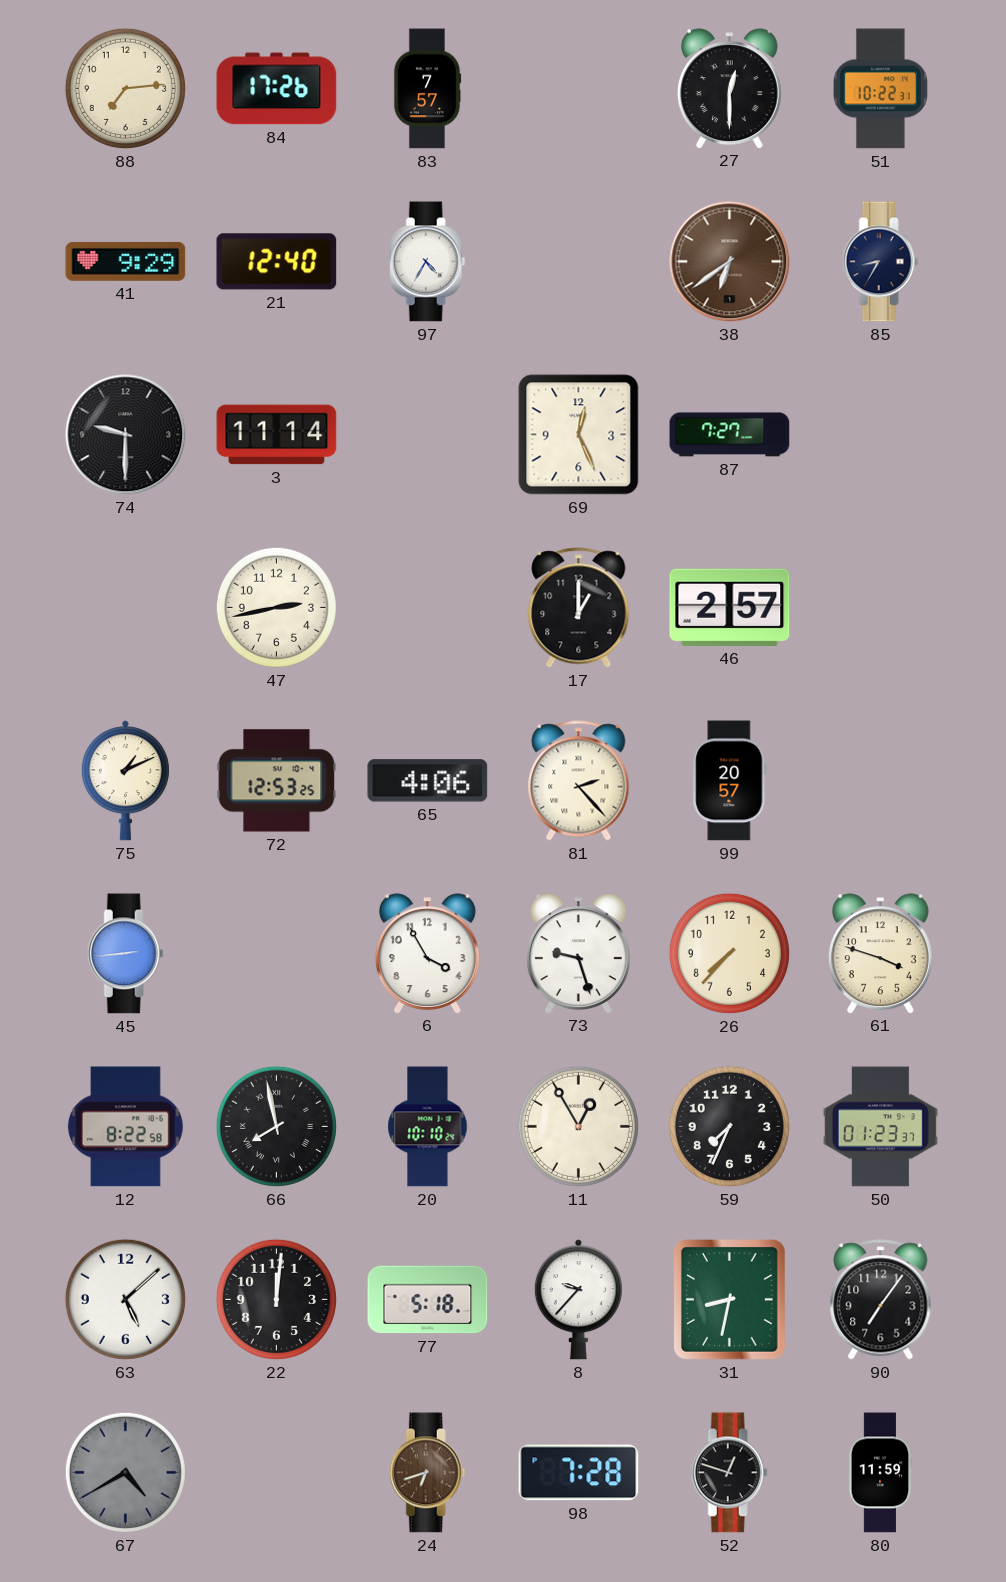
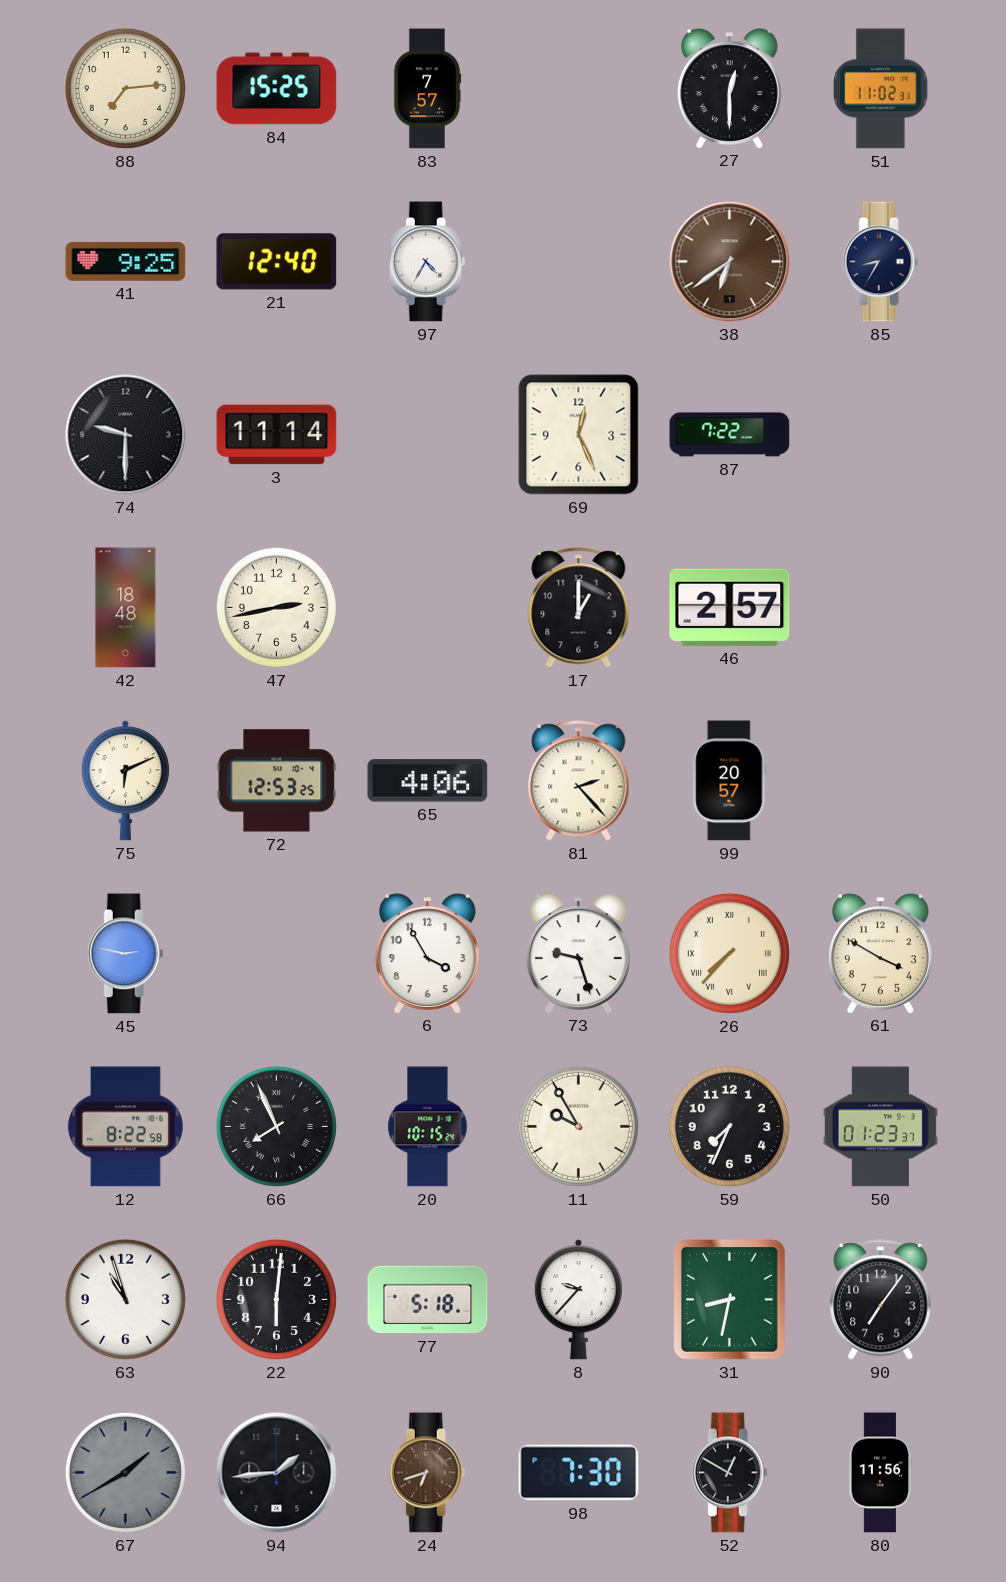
84: 17:26 -> 15:25
51: 10:22 -> 11:02
41: 9:29 -> 9:25
87: 7:27 -> 7:22
42: none -> 18:48
75: 1:11 -> 6:11
45: 2:44 -> 2:47
26 numerals: Arabic -> Roman
61: 3:48 -> 3:50
66: 7:58 -> 7:56
20: 10:10 -> 10:15
11: 12:55 -> 9:55
63: 5:08 -> 10:57
22: 12:01 -> 6:01
67: 4:40 -> 1:40
94: none -> 1:44
98: 7:28 -> 7:30
52: 12:48 -> 12:50
80: 11:59 -> 11:56
